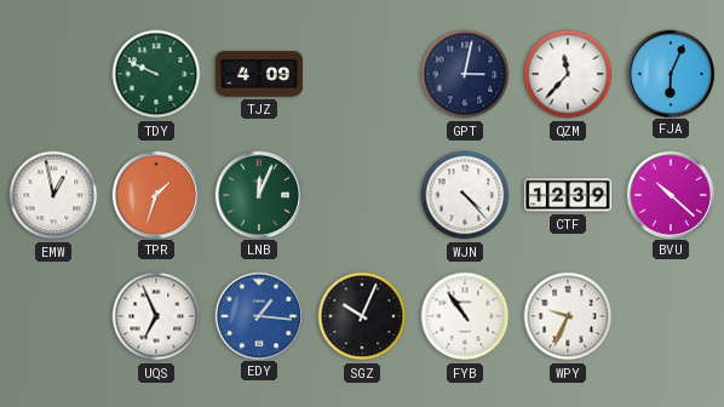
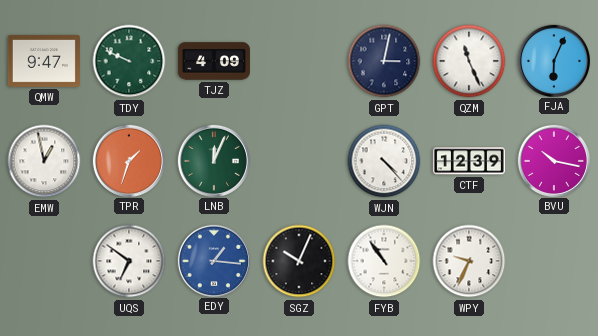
QMW: none -> 9:47
QZM: 11:37 -> 11:26
BVU: 10:22 -> 10:17
UQS: 6:56 -> 6:51
